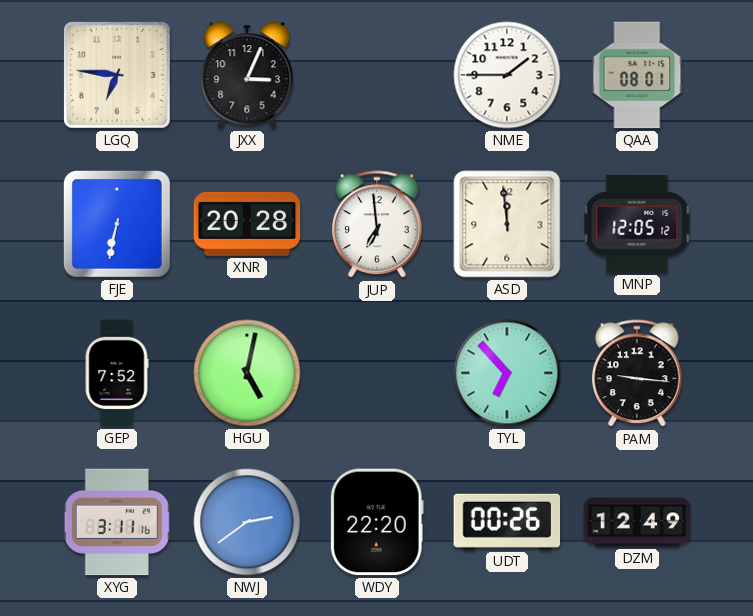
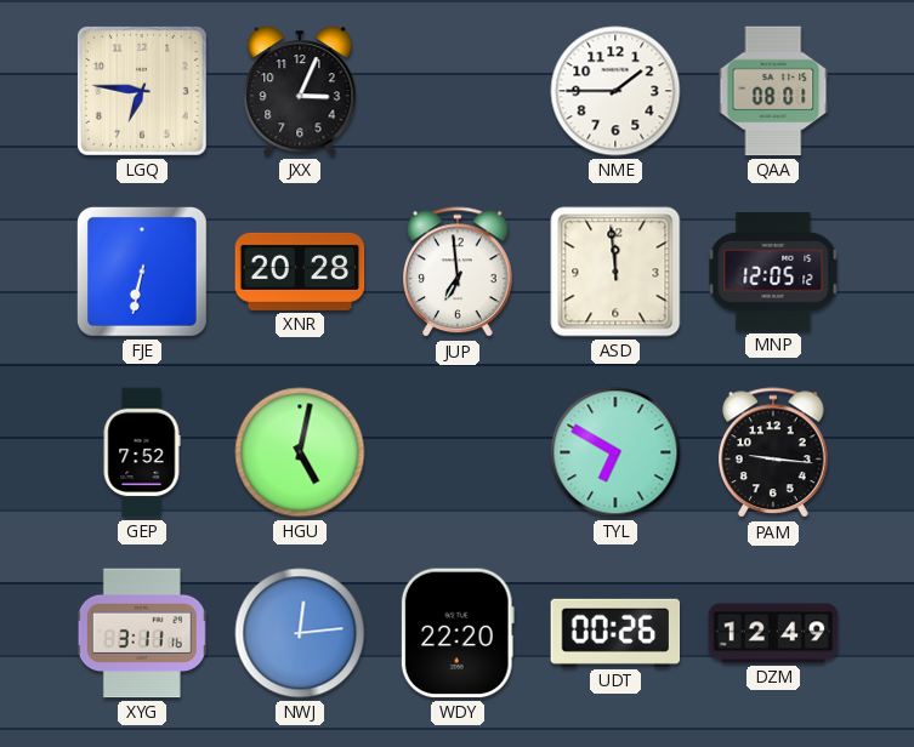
TYL: 6:53 -> 6:50
NWJ: 2:39 -> 12:14
